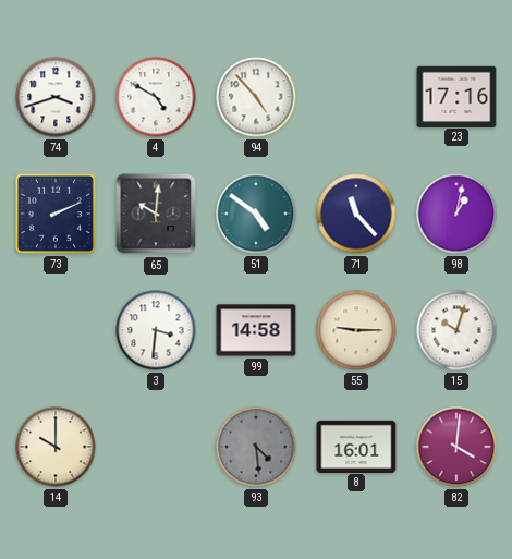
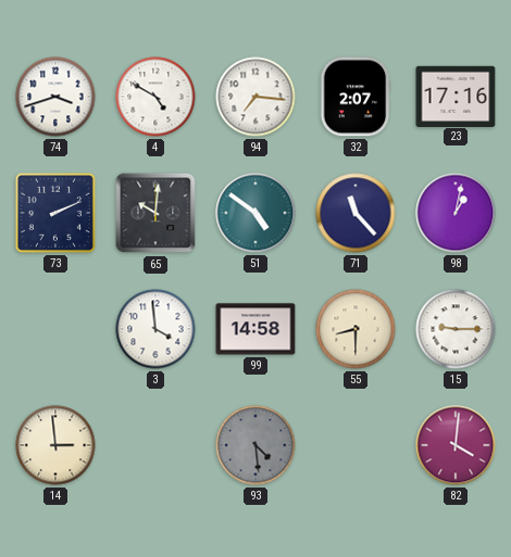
94: 4:53 -> 7:16
32: none -> 2:07
3: 3:31 -> 3:59
55: 9:15 -> 8:30
15: 10:03 -> 9:15
14: 10:00 -> 2:59
8: 16:01 -> none
